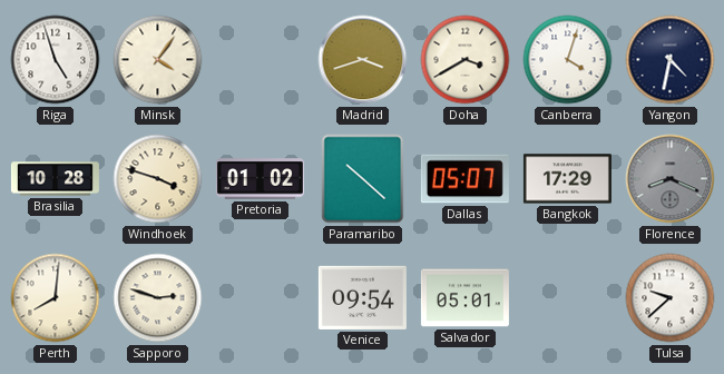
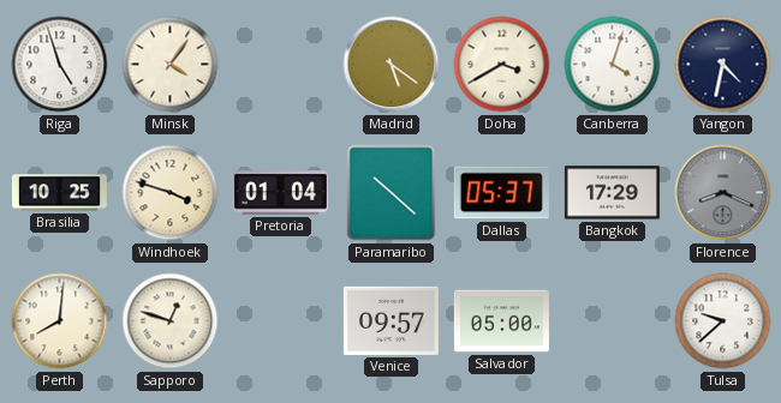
Madrid: 3:42 -> 5:21
Brasilia: 10:28 -> 10:25
Pretoria: 01:02 -> 01:04
Dallas: 05:07 -> 05:37
Sapporo: 2:48 -> 12:48
Venice: 09:54 -> 09:57
Salvador: 05:01 -> 05:00
